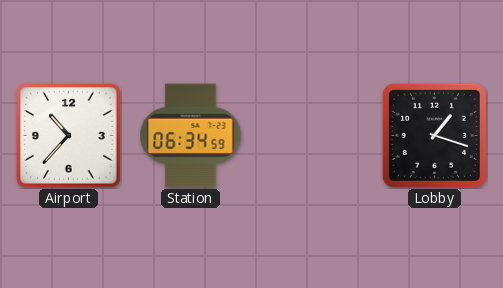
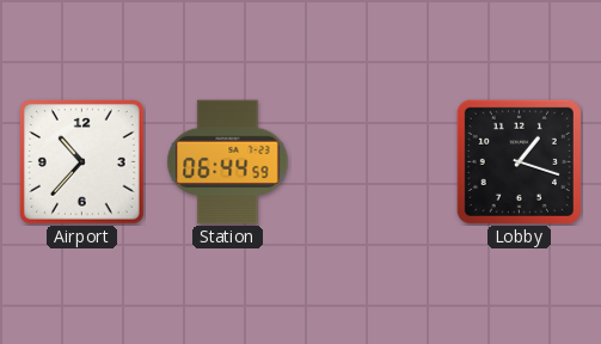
Station: 06:34 -> 06:44
